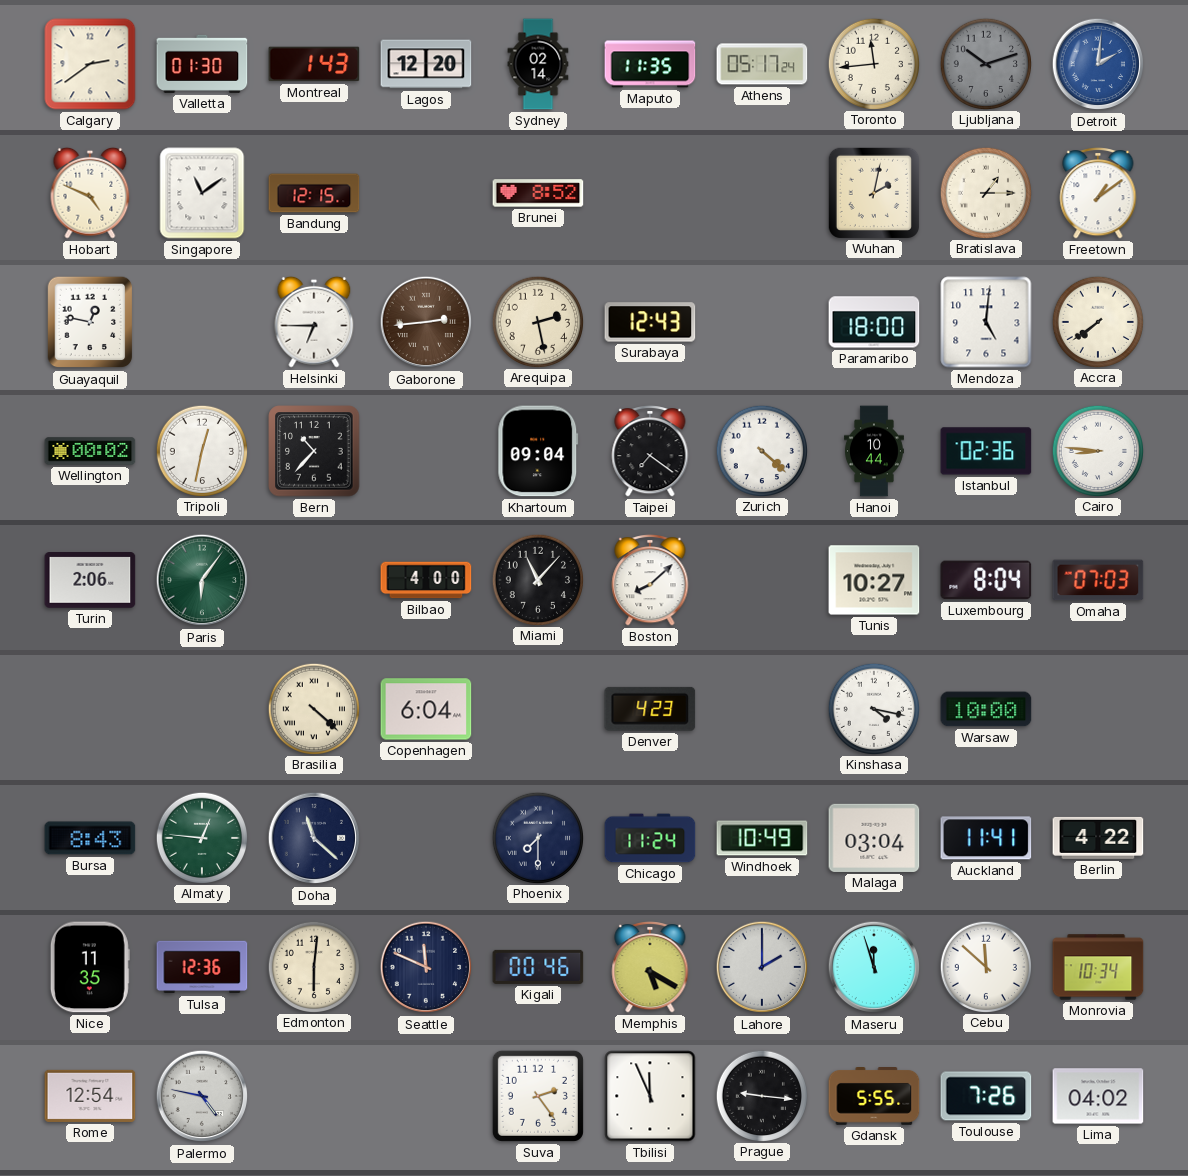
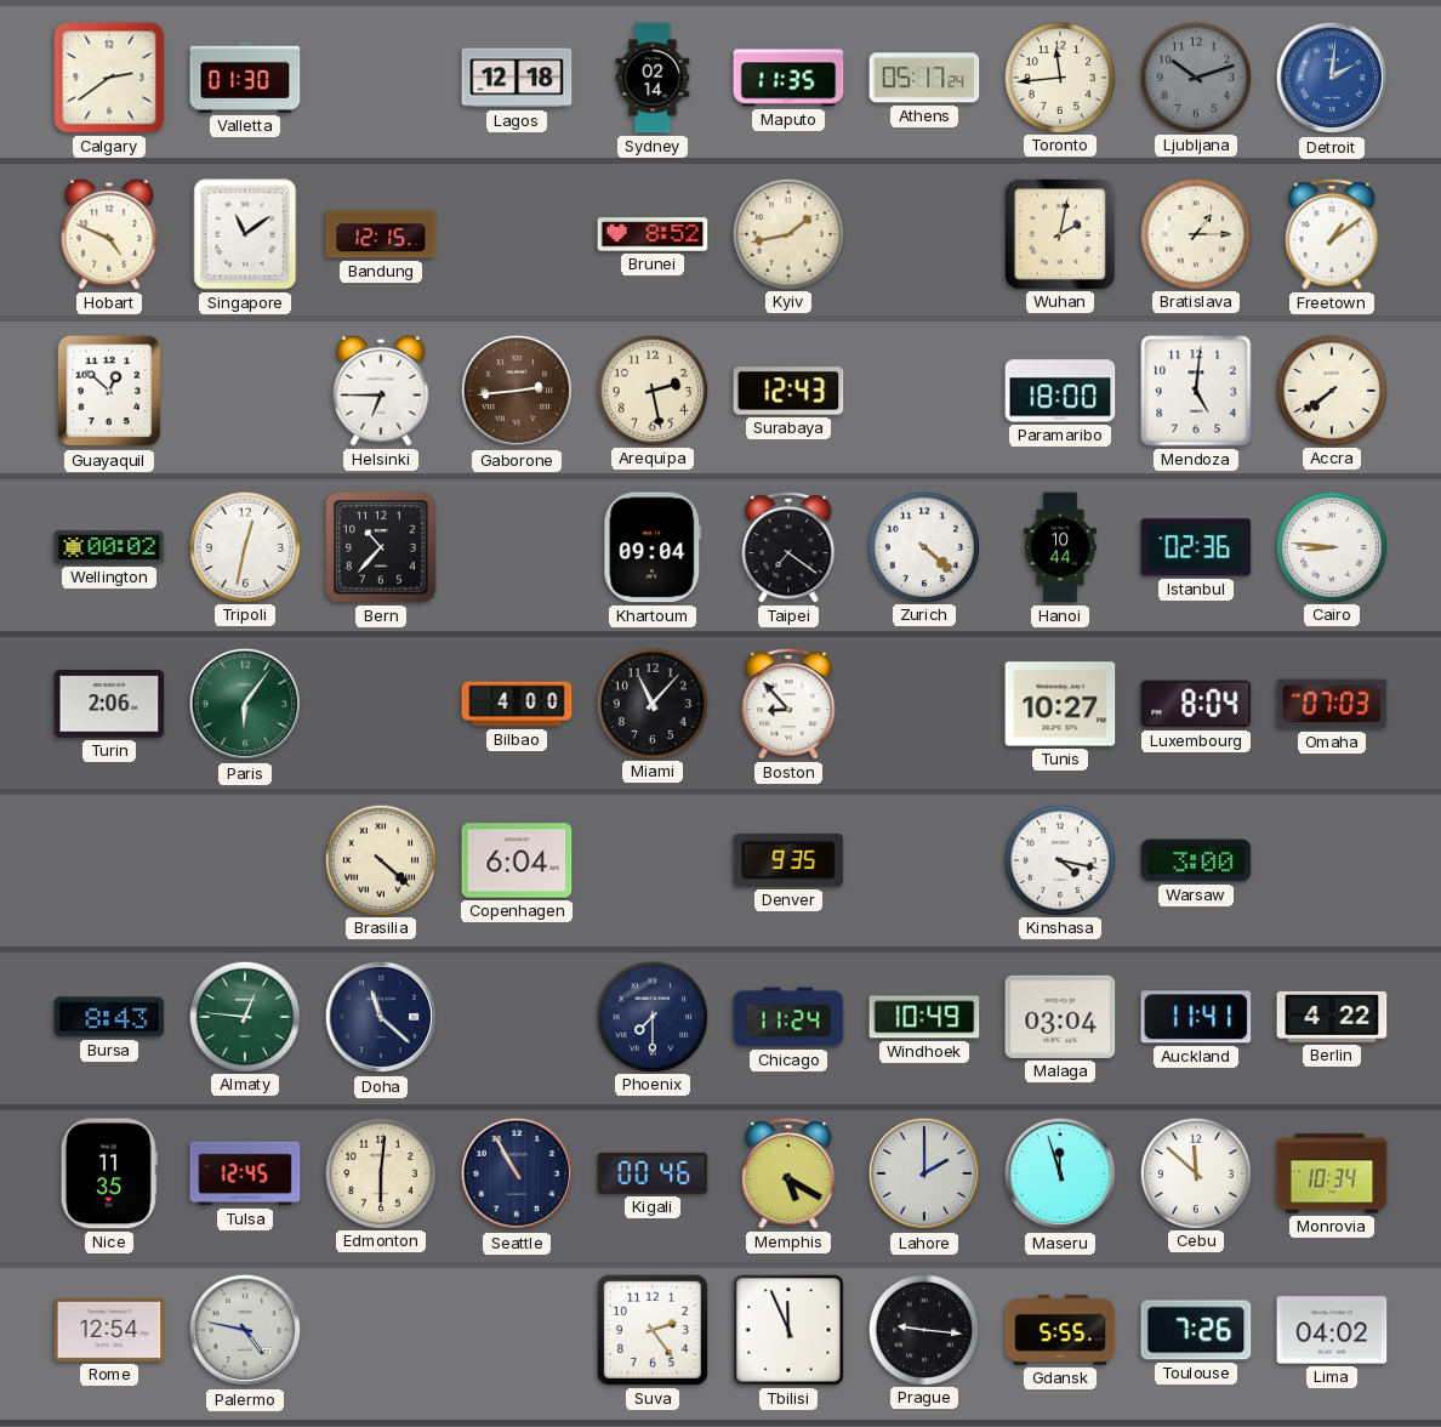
Montreal: 1:43 -> none
Lagos: 12:20 -> 12:18
Kyiv: none -> 1:43
Guayaquil: 12:47 -> 12:52
Boston: 8:08 -> 8:53
Denver: 4:23 -> 9:35
Warsaw: 10:00 -> 3:00
Tulsa: 12:36 -> 12:45
Seattle: 11:49 -> 10:55
